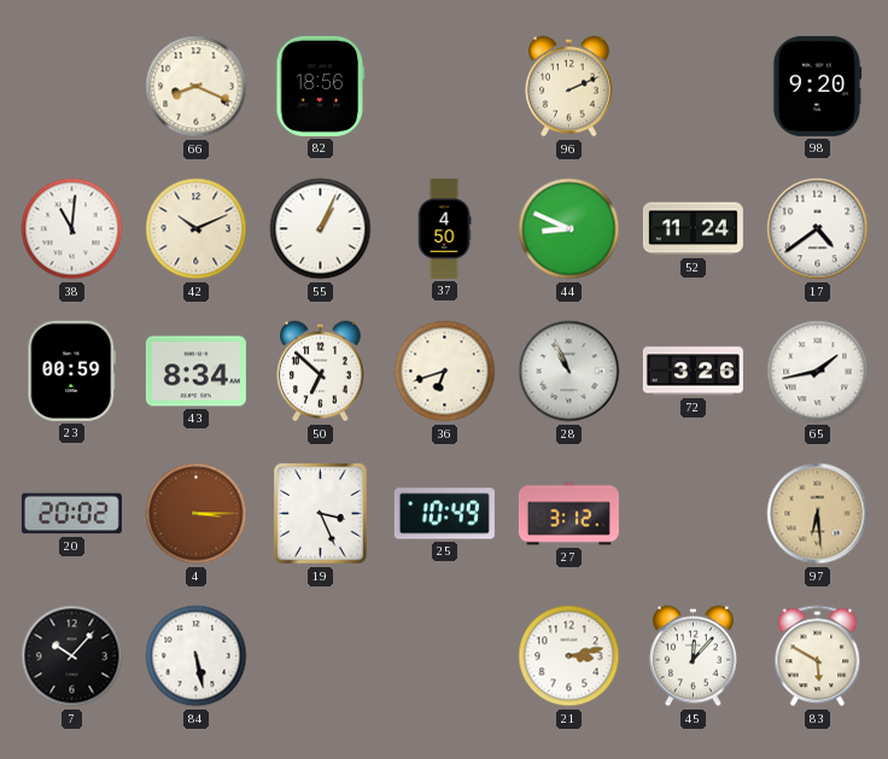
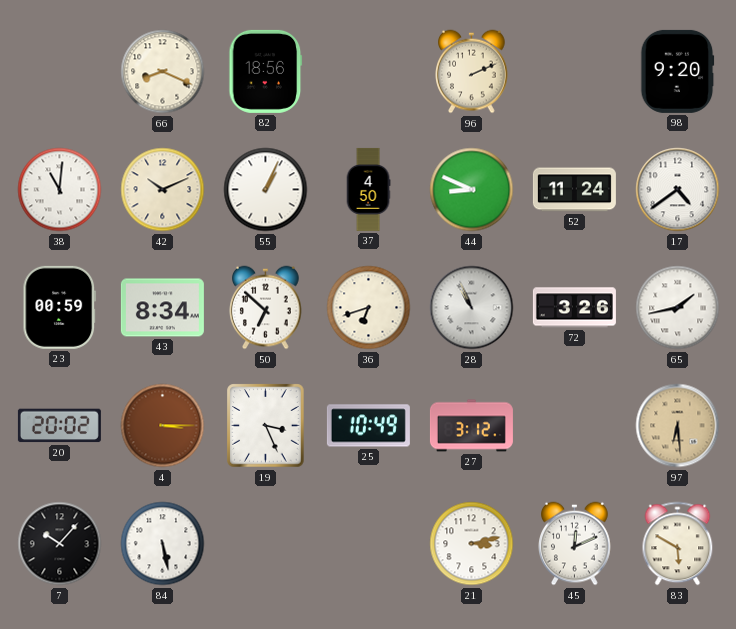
45: 12:07 -> 12:11
